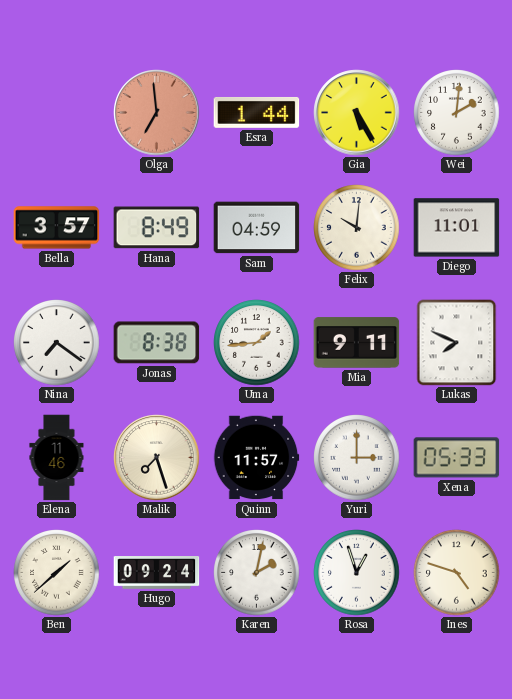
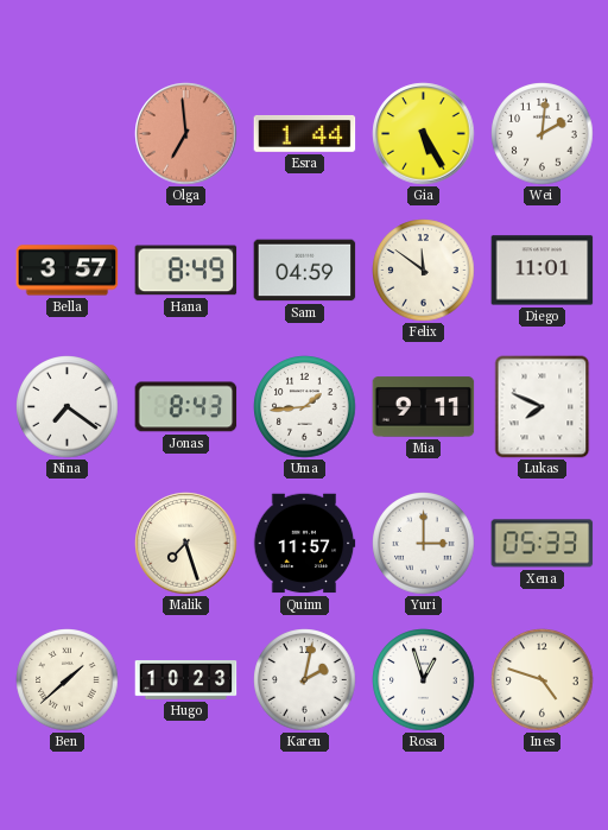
Felix: 10:01 -> 11:51
Jonas: 8:38 -> 8:43
Elena: 11:46 -> none
Hugo: 09:24 -> 10:23
